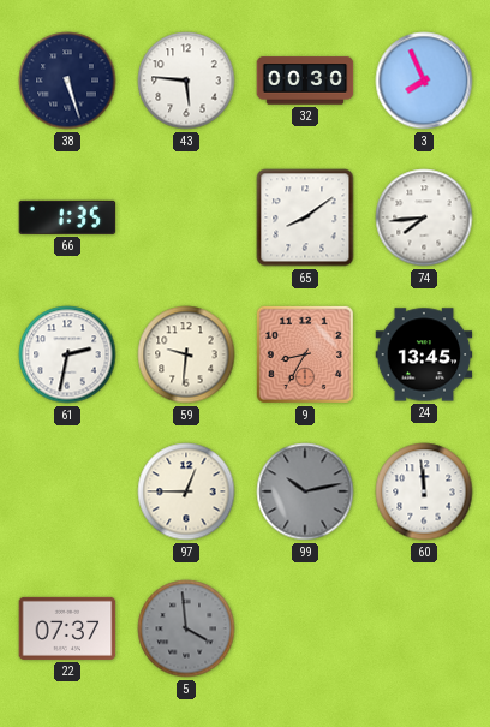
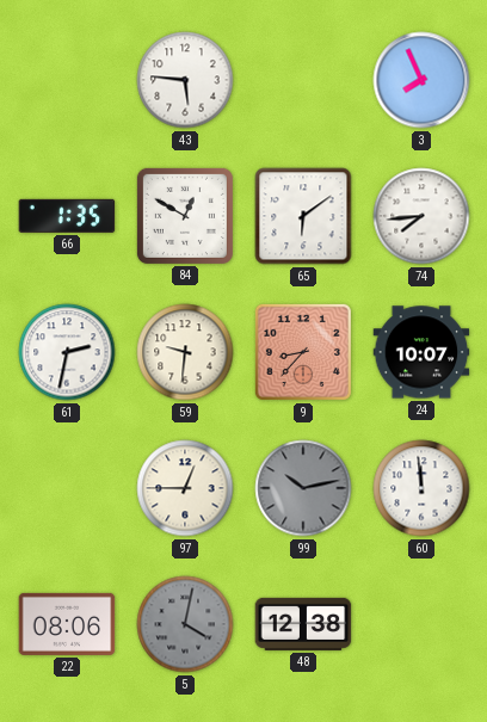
38: 5:27 -> none
32: 00:30 -> none
84: none -> 12:50
65: 8:09 -> 6:09
9: 8:35 -> 8:37
24: 13:45 -> 10:07
22: 07:37 -> 08:06
5: 3:59 -> 4:02
48: none -> 12:38
